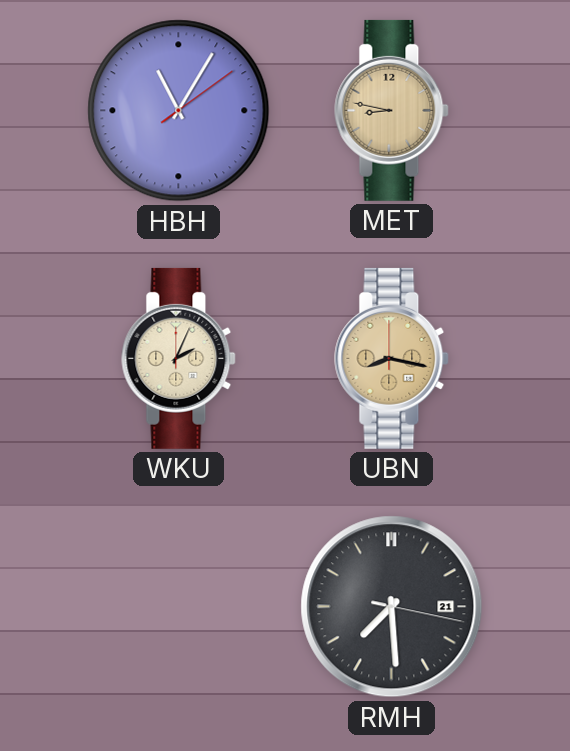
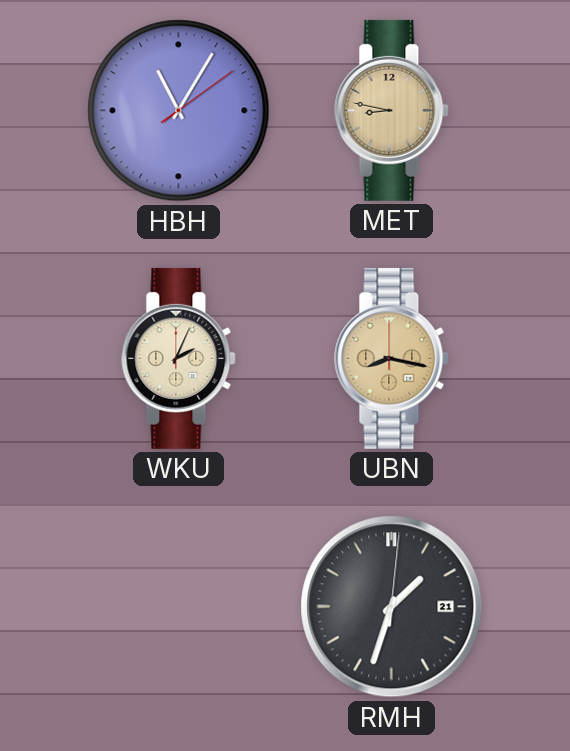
RMH: 7:29 -> 1:33
